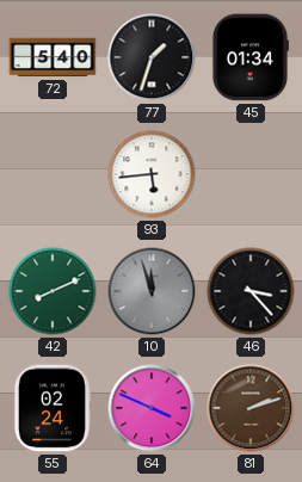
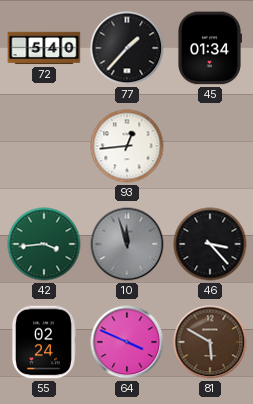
77: 1:33 -> 1:37
93: 5:44 -> 12:44
42: 8:11 -> 3:44
81: 2:12 -> 5:50
